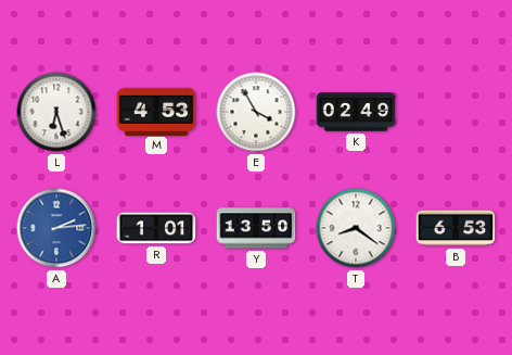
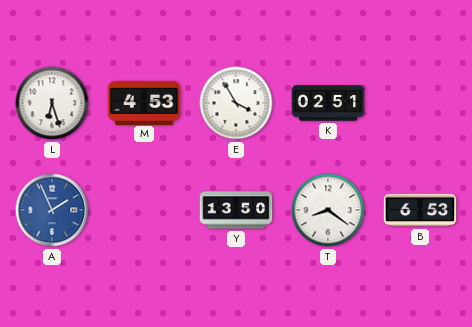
K: 02:49 -> 02:51
A: 2:14 -> 1:56
R: 1:01 -> none
